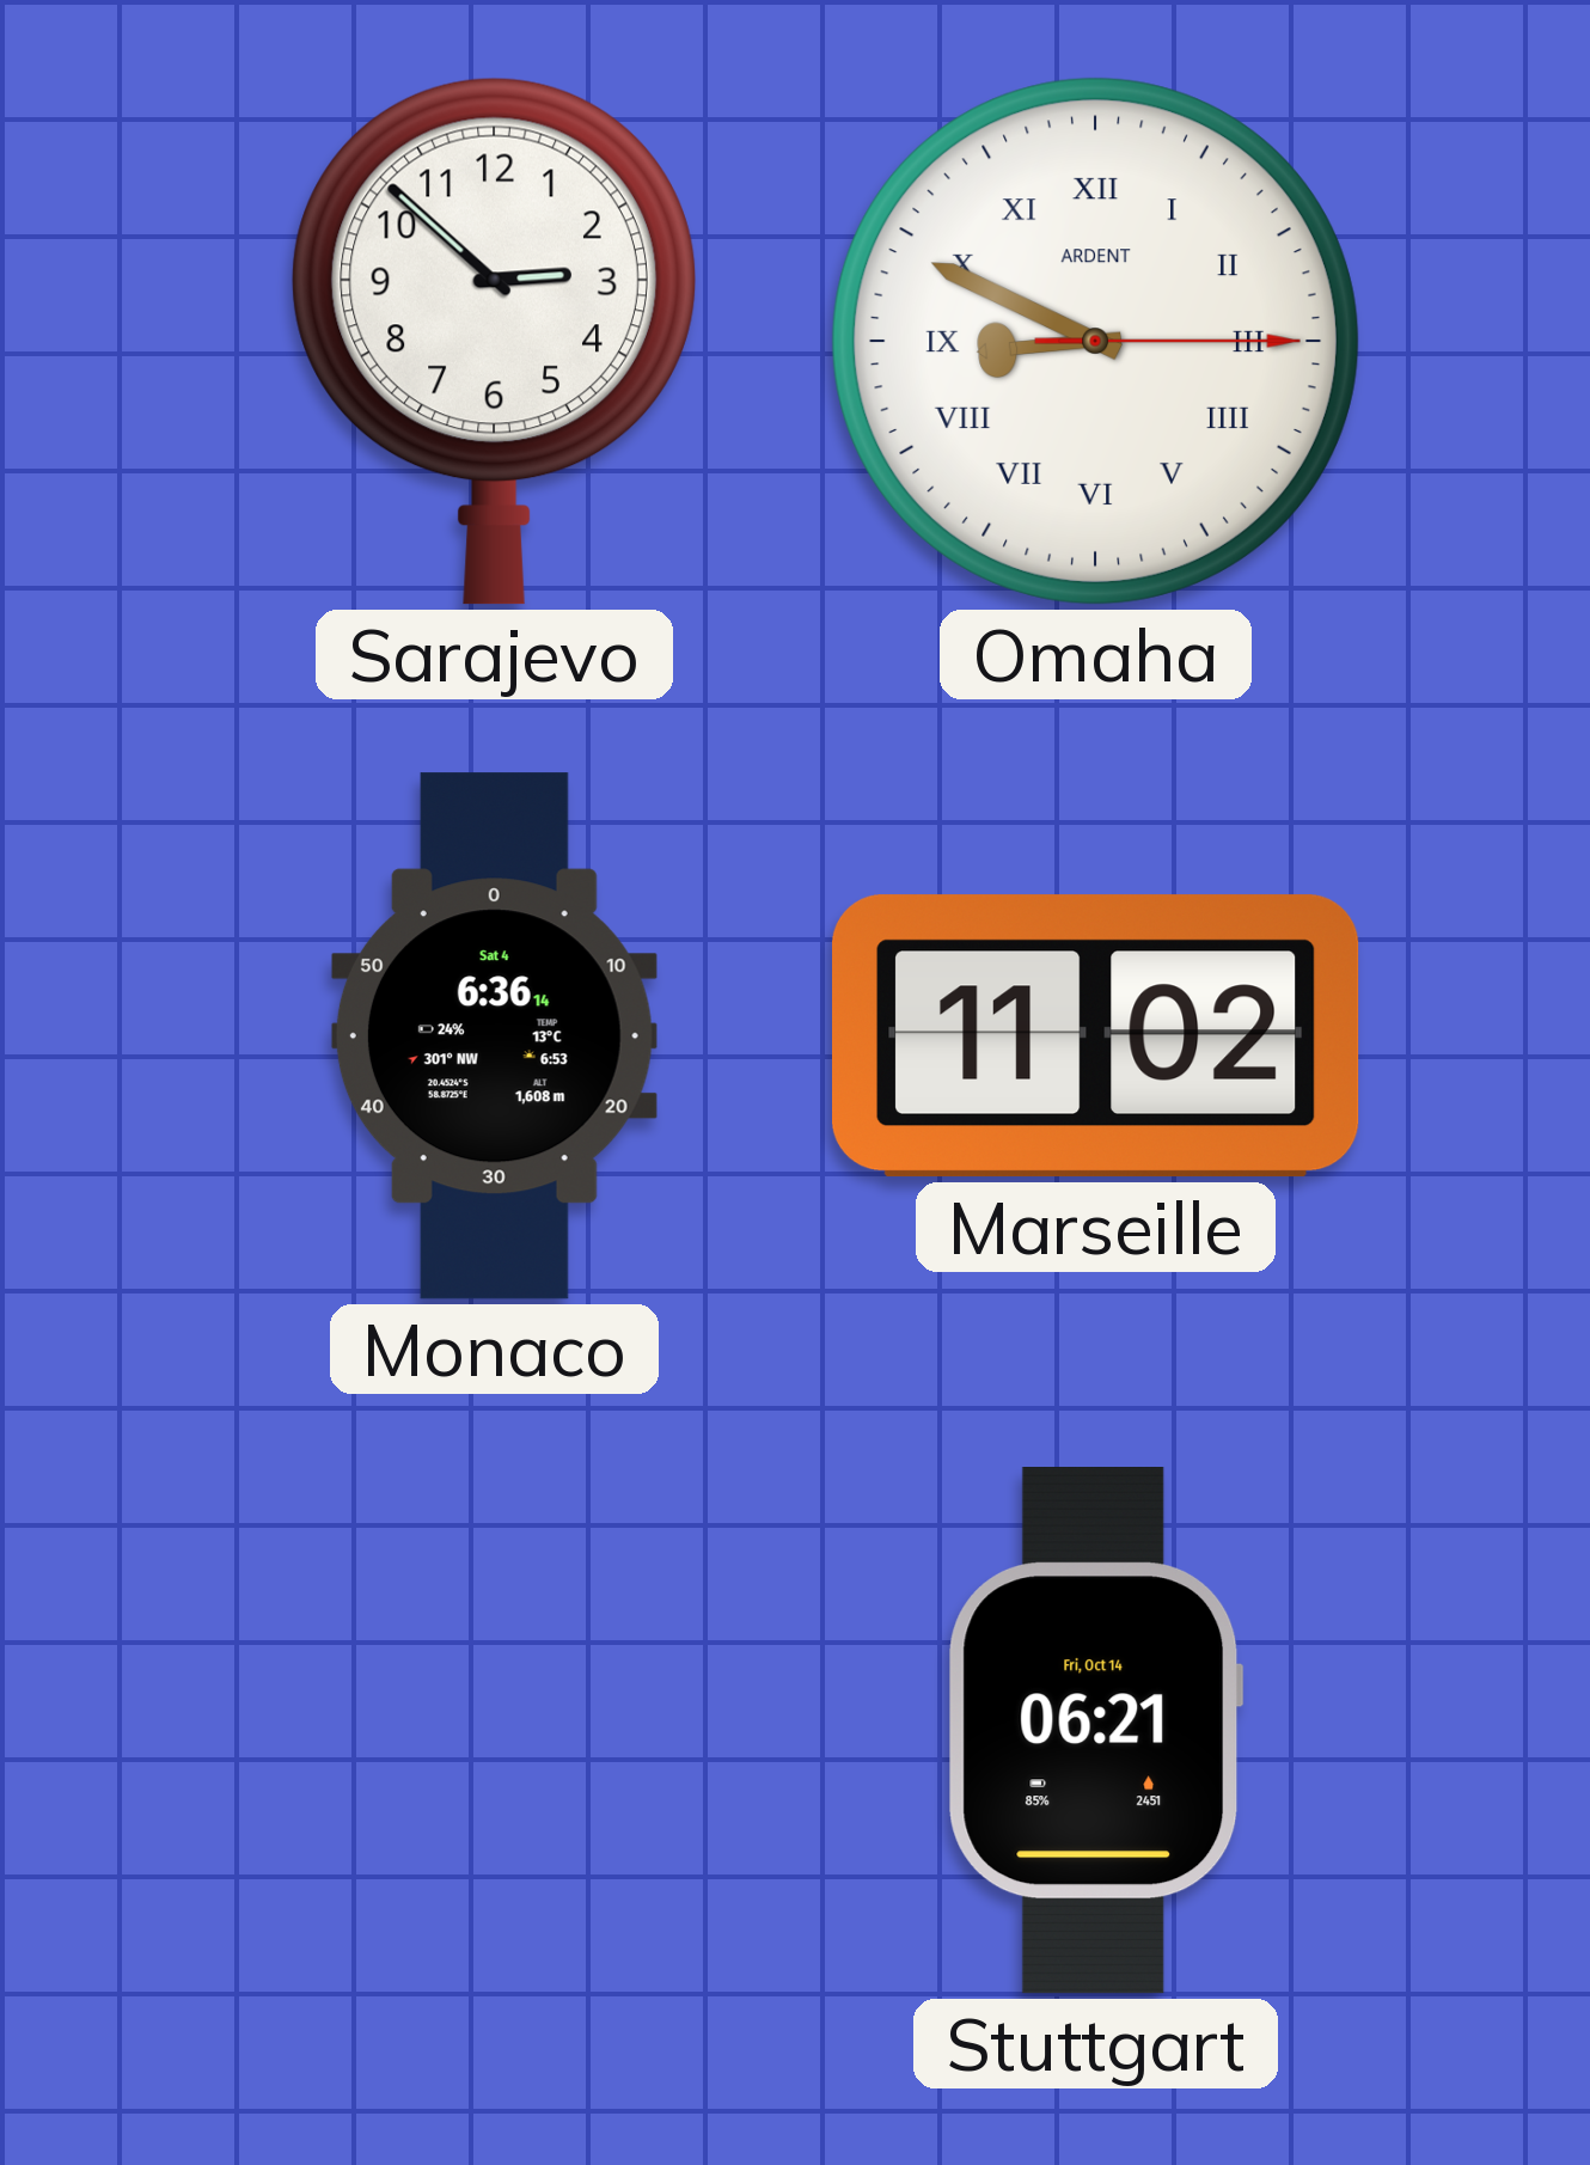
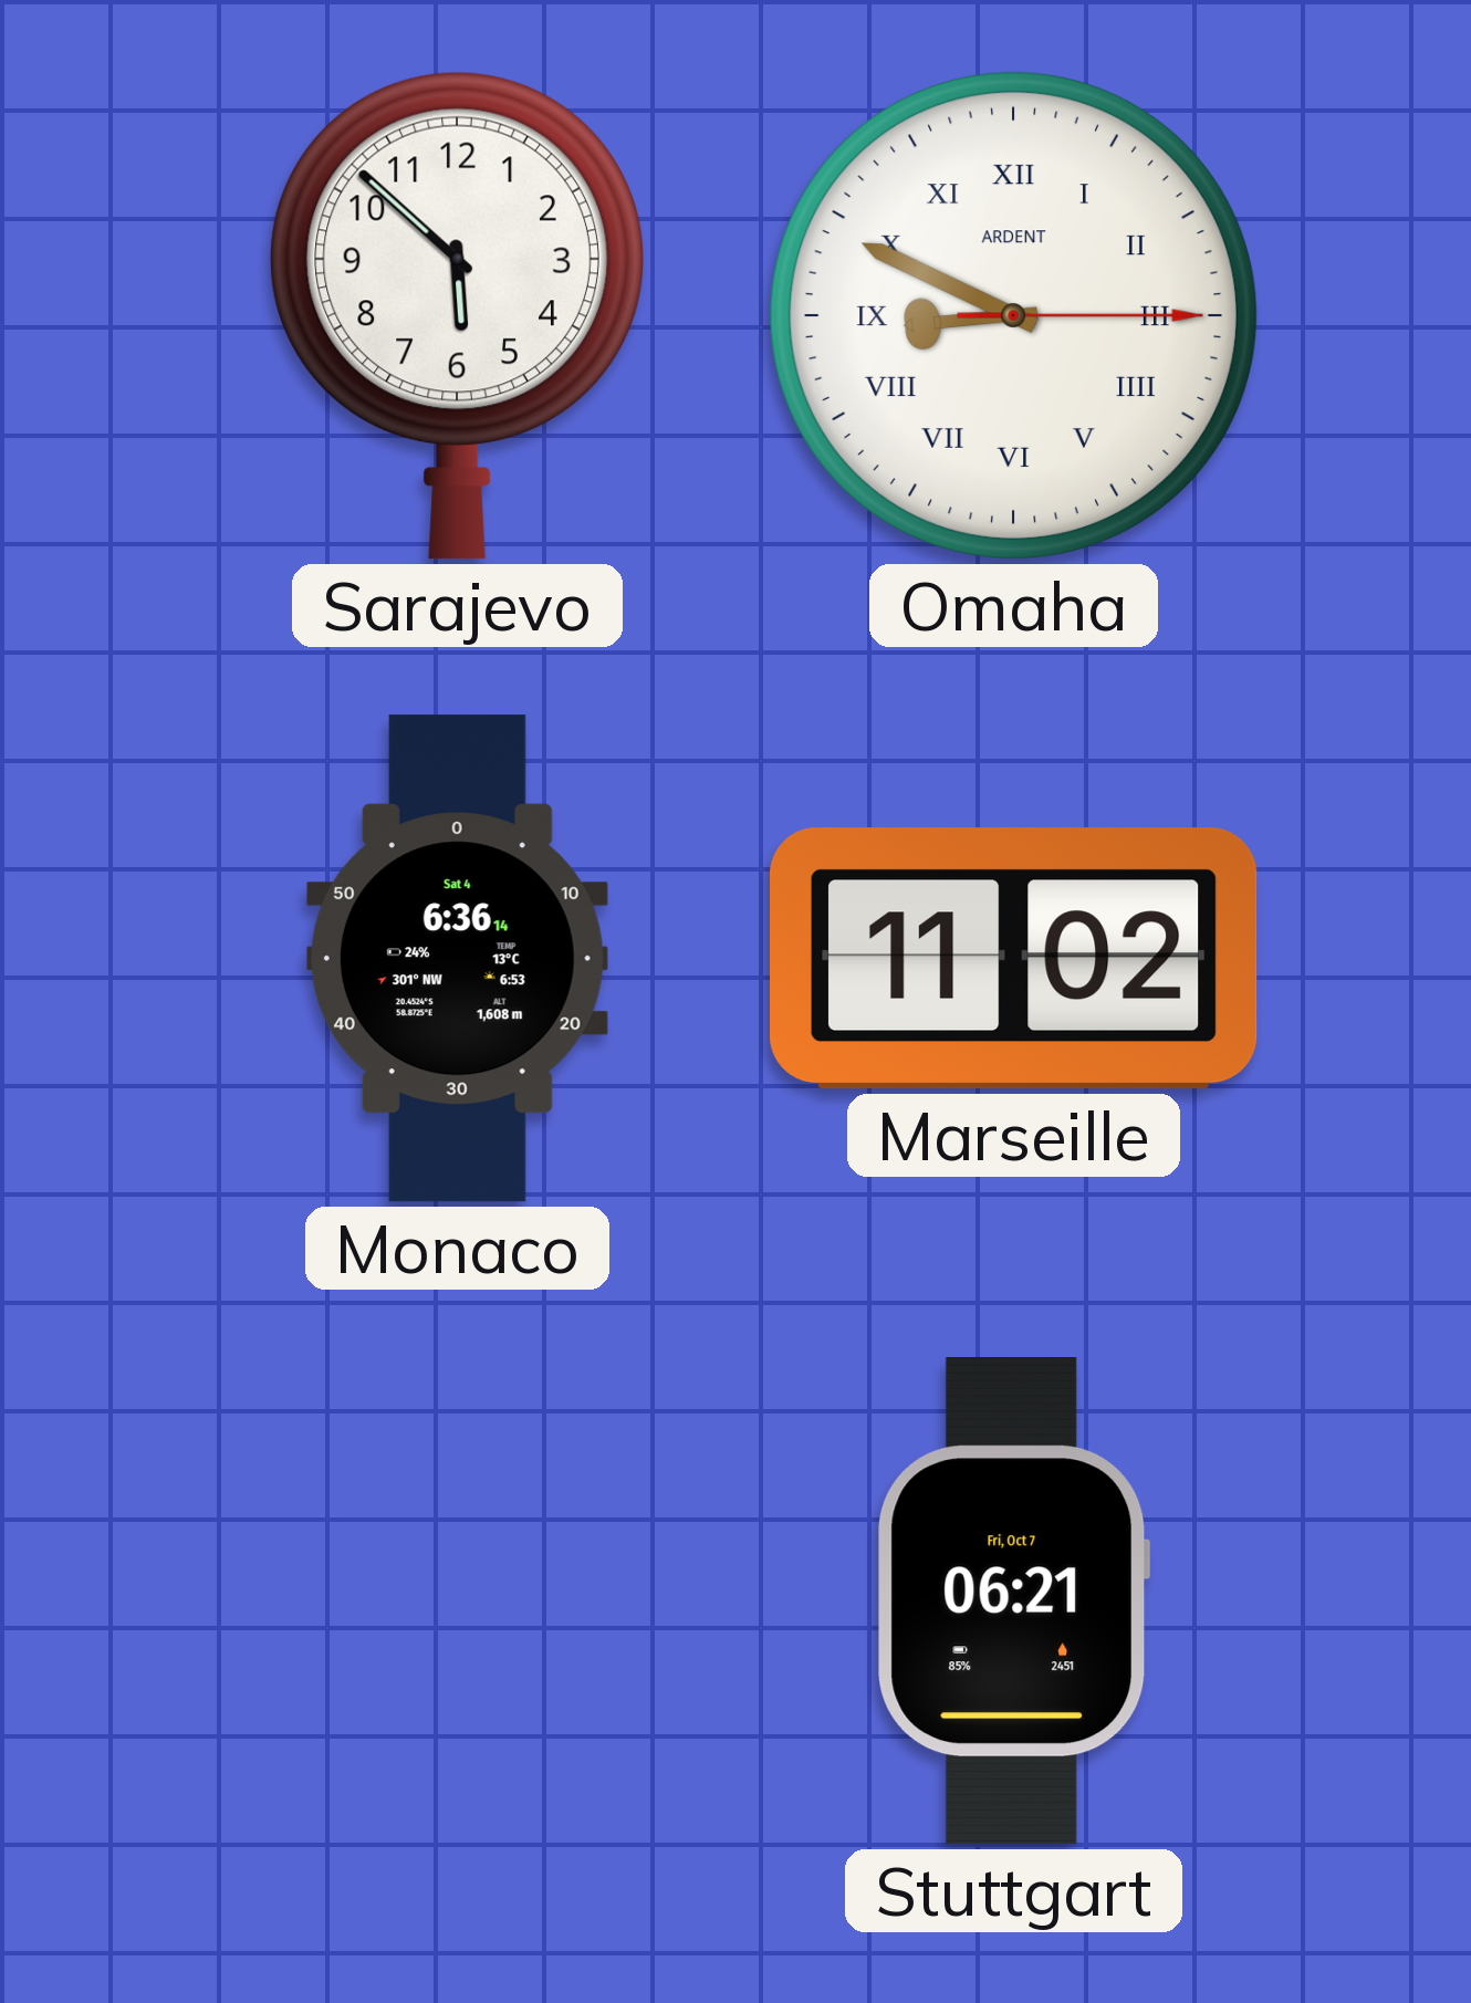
Sarajevo: 2:52 -> 5:52
Stuttgart date: Fri, Oct 14 -> Fri, Oct 7
